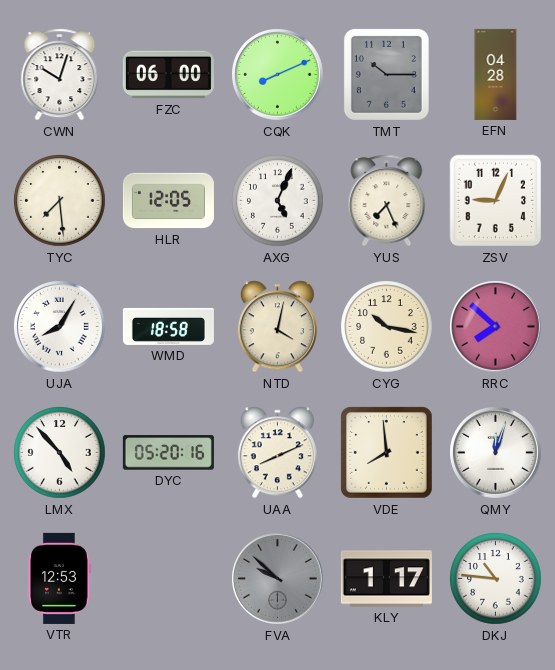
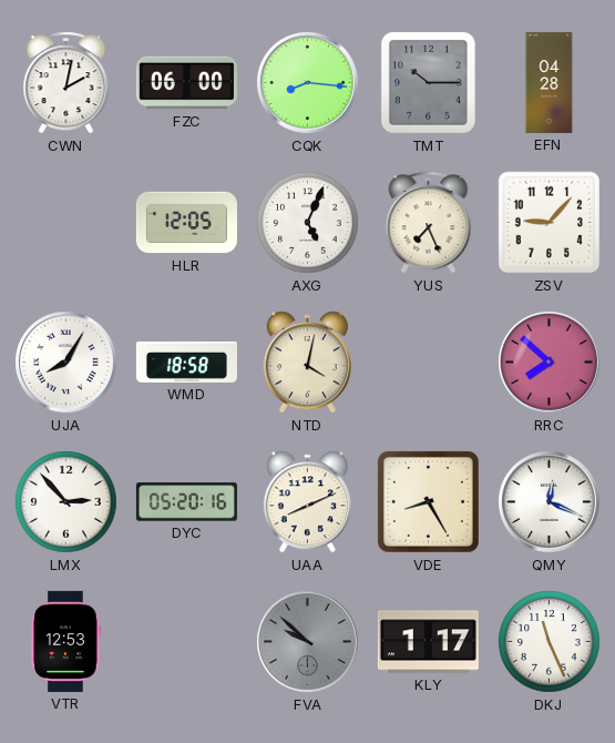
CWN: 10:03 -> 2:02
CQK: 8:11 -> 8:16
TYC: 7:29 -> none
ZSV: 9:04 -> 9:07
CYG: 10:17 -> none
LMX: 4:53 -> 2:53
VDE: 7:59 -> 8:25
QMY: 12:03 -> 12:19
DKJ: 10:46 -> 11:26
